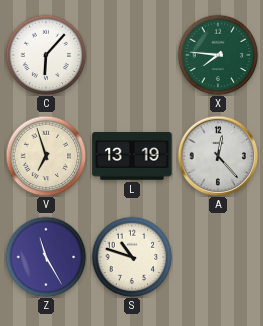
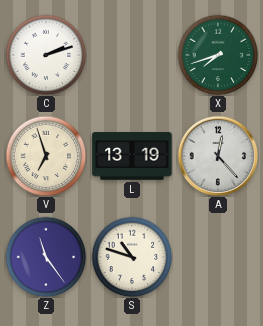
C: 6:07 -> 2:12
X: 7:46 -> 7:42
Z: 11:25 -> 11:24
